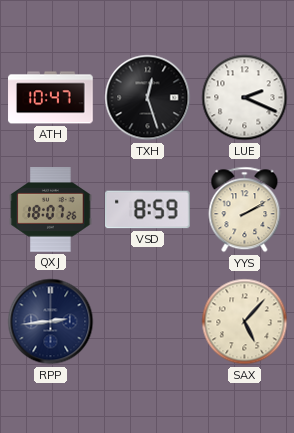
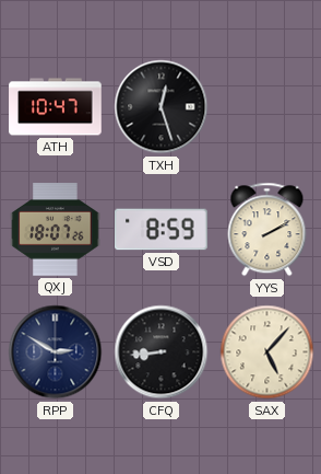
LUE: 2:19 -> none
RPP: 2:44 -> 2:50
CFQ: none -> 8:44
